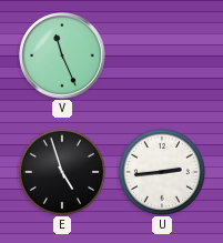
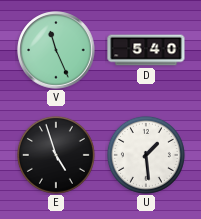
D: none -> 5:40
U: 2:44 -> 1:29
